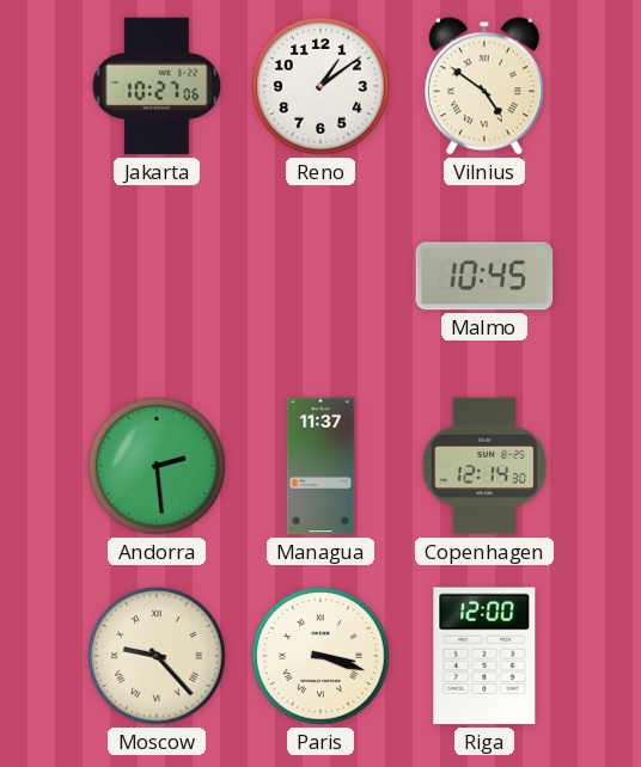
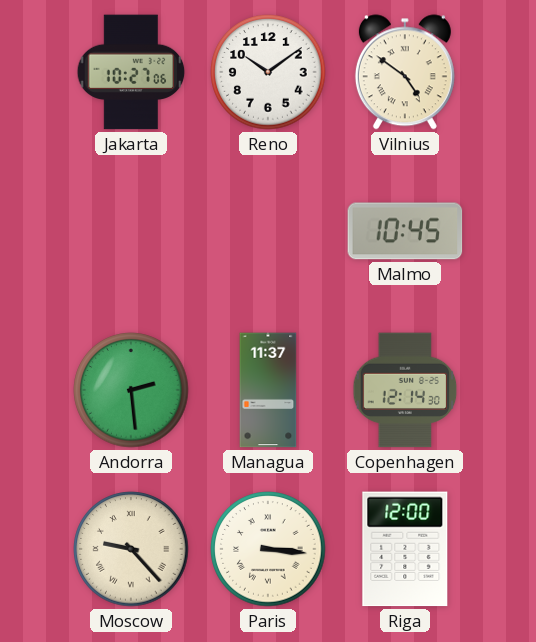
Reno: 1:09 -> 10:09
Paris: 3:18 -> 3:16
